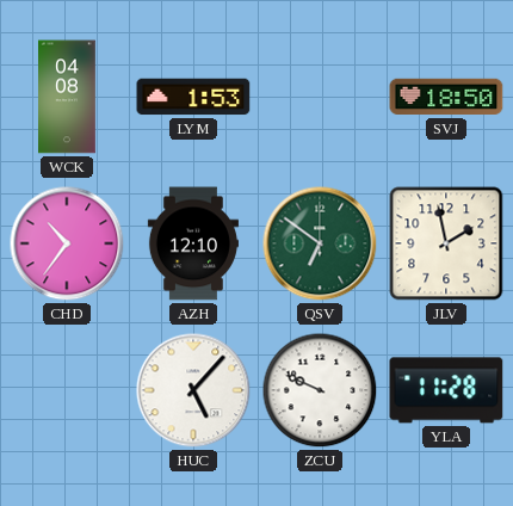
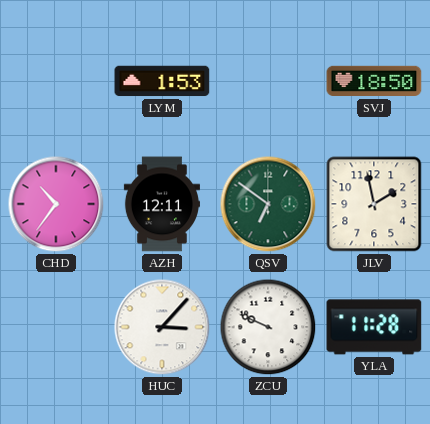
WCK: 04:08 -> none
AZH: 12:10 -> 12:11
HUC: 5:07 -> 3:07
